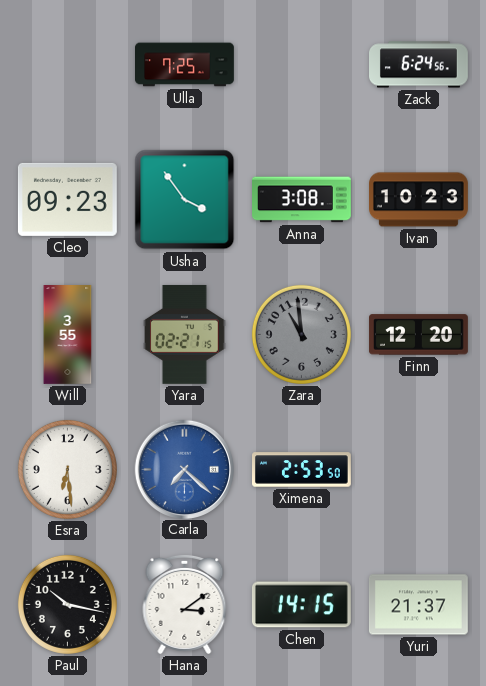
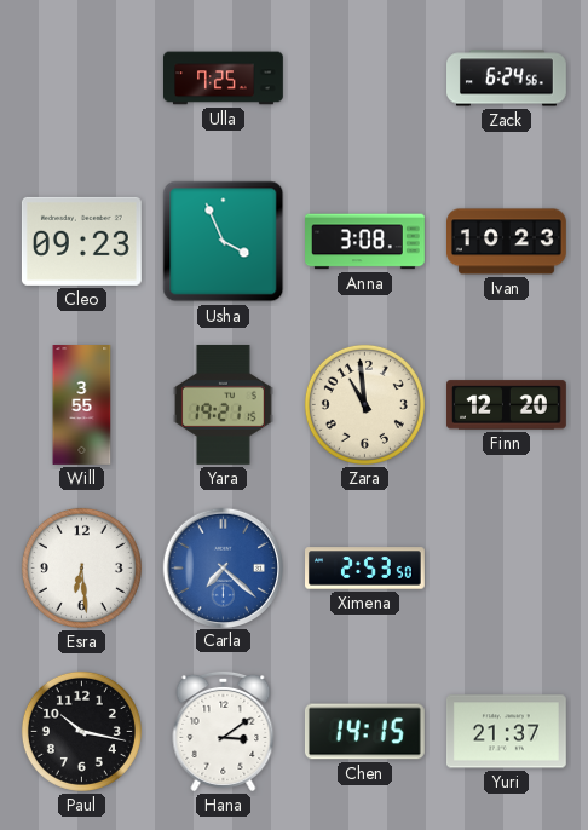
Usha: 3:54 -> 3:56
Yara: 02:21 -> 19:21
Zara dial: grey -> cream
